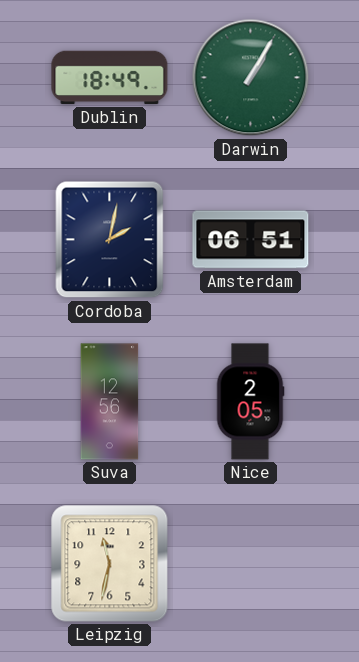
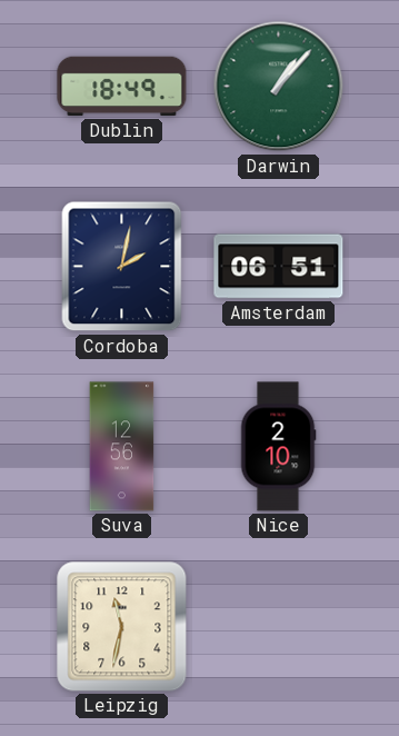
Darwin: 1:05 -> 1:07
Nice: 2:05 -> 2:10
